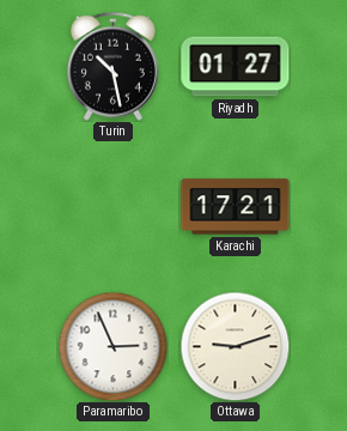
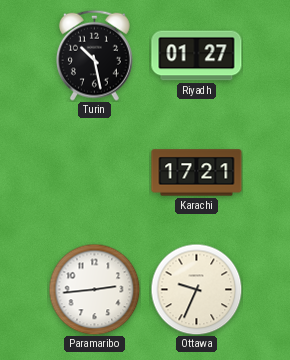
Paramaribo: 2:56 -> 2:44
Ottawa: 9:12 -> 9:34
